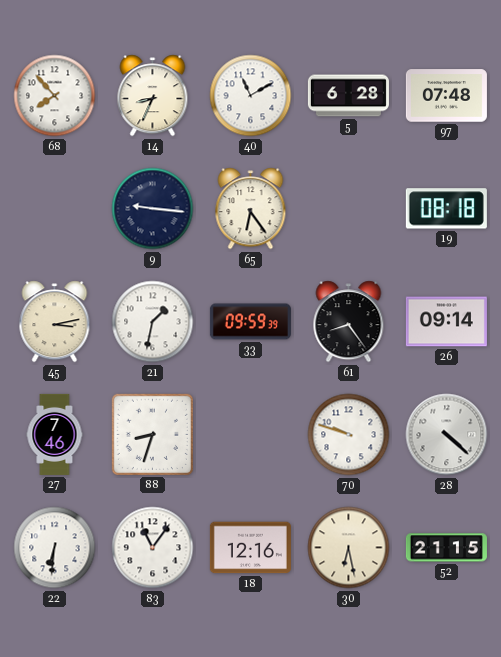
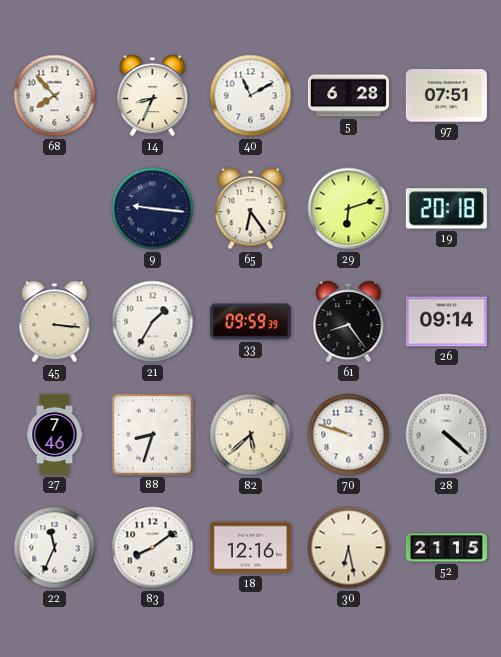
97: 07:48 -> 07:51
29: none -> 6:12
19: 08:18 -> 20:18
45: 3:13 -> 3:16
21: 1:32 -> 1:35
82: none -> 5:38
22: 6:31 -> 11:34
83: 11:06 -> 8:09
